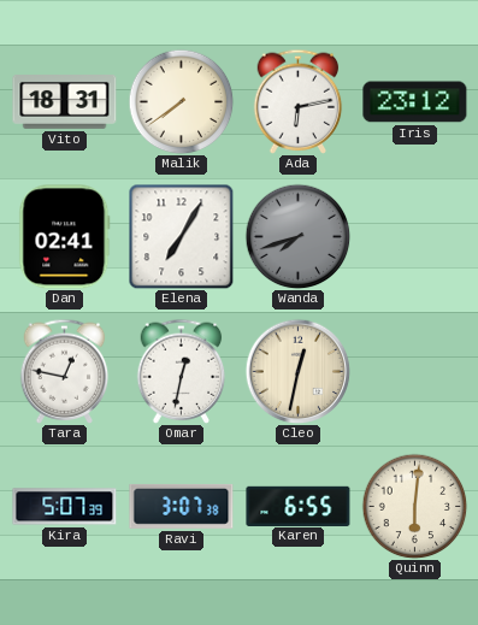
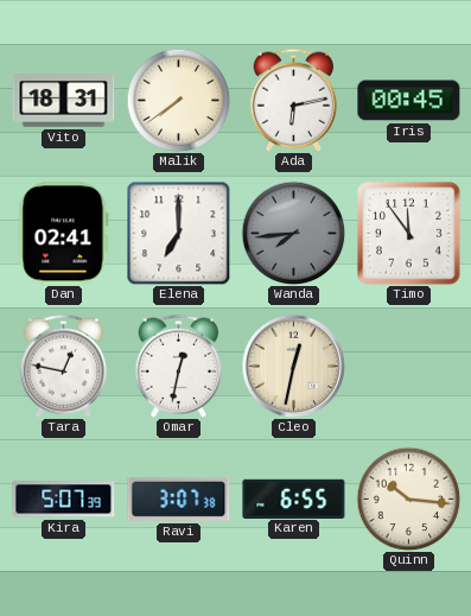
Iris: 23:12 -> 00:45
Elena: 7:05 -> 7:00
Wanda: 7:42 -> 7:44
Timo: none -> 11:54
Quinn: 6:01 -> 10:16
